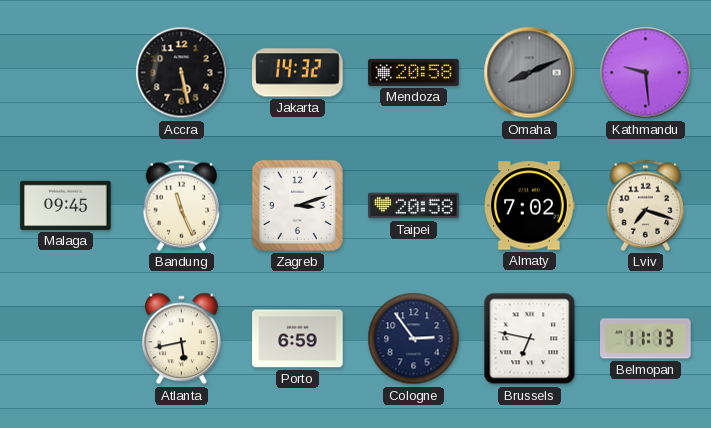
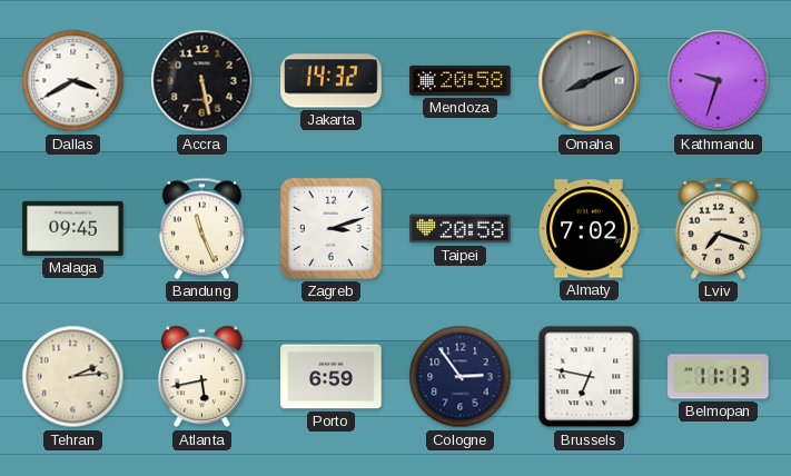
Dallas: none -> 3:40
Kathmandu: 9:29 -> 9:33
Tehran: none -> 2:14
